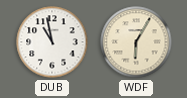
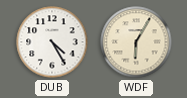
DUB: 10:58 -> 4:25
